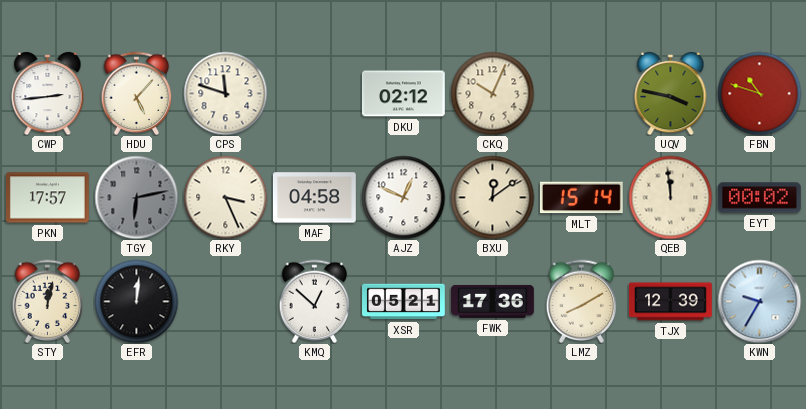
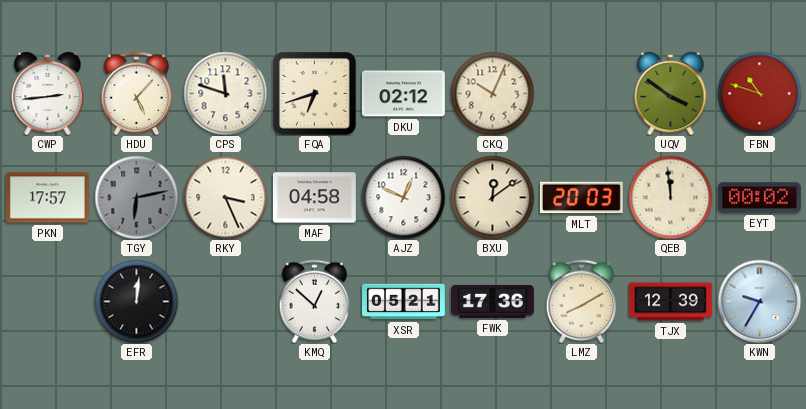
FQA: none -> 6:42
UQV: 3:47 -> 3:51
MLT: 15:14 -> 20:03
STY: 12:02 -> none
